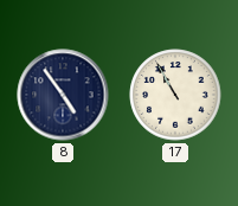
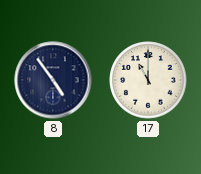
17: 10:55 -> 11:00
